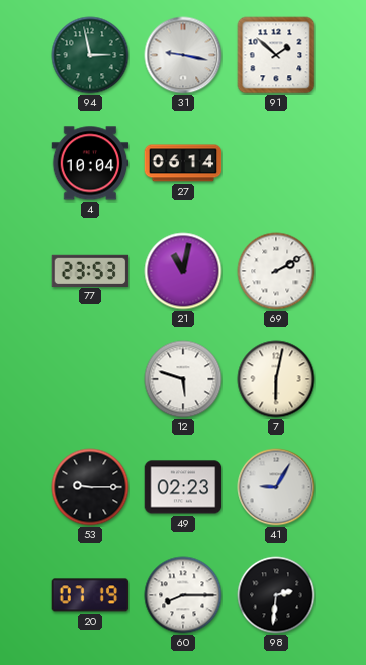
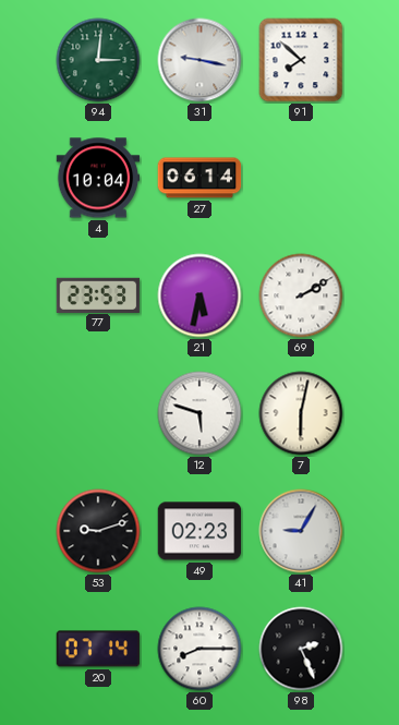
94: 2:58 -> 3:01
91: 1:52 -> 7:52
21: 11:02 -> 5:32
53: 9:15 -> 9:12
20: 07:19 -> 07:14
98: 2:31 -> 2:26
